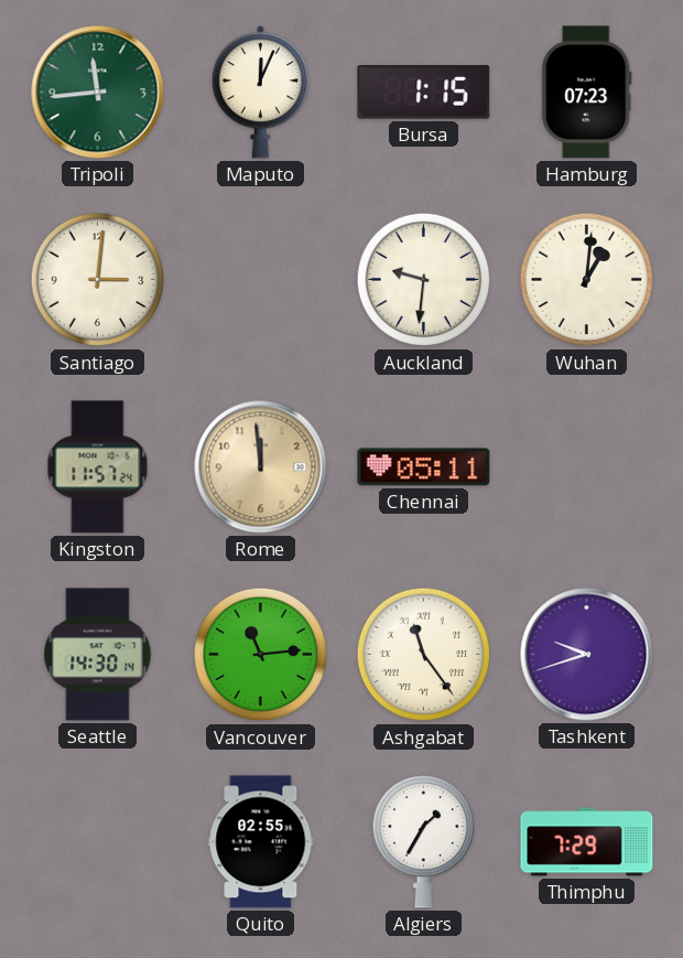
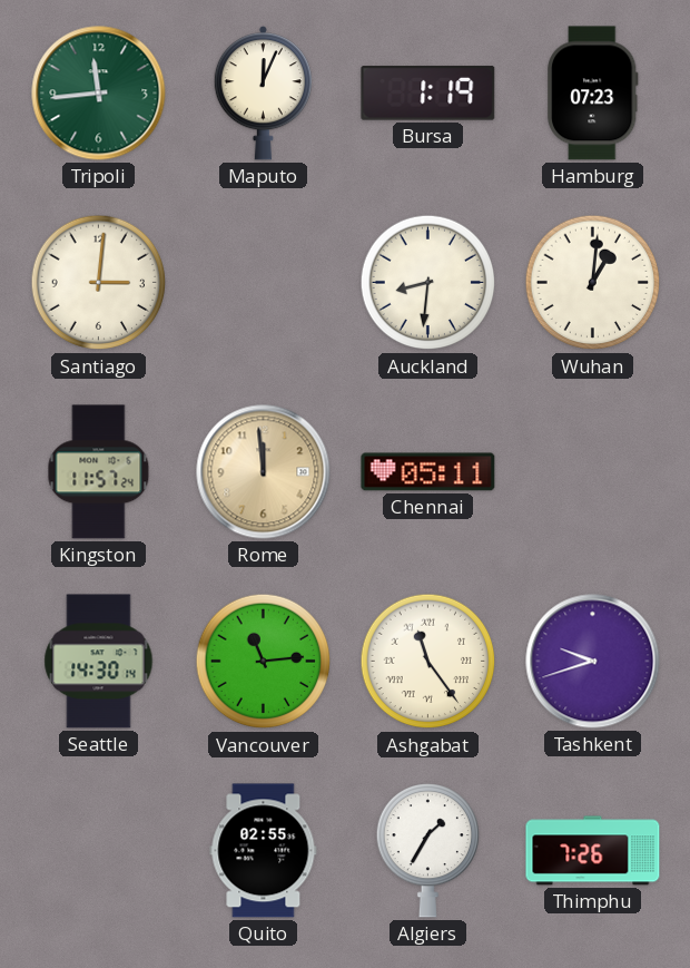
Bursa: 1:15 -> 1:19
Auckland: 9:31 -> 8:31
Thimphu: 7:29 -> 7:26
